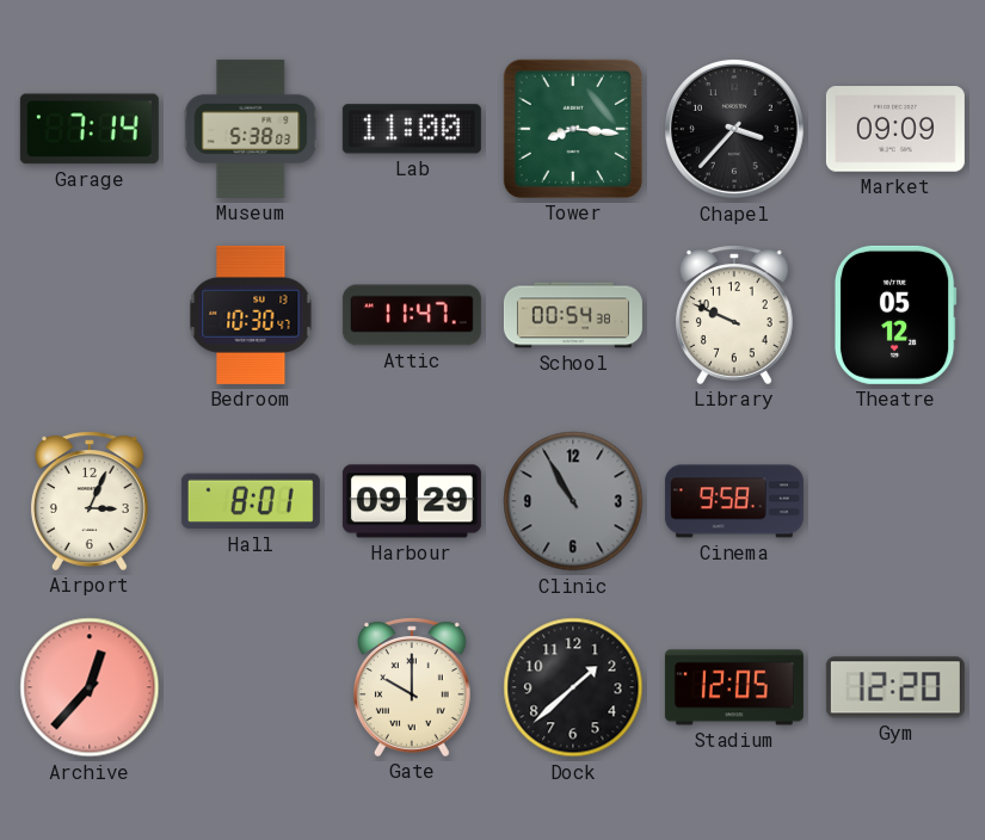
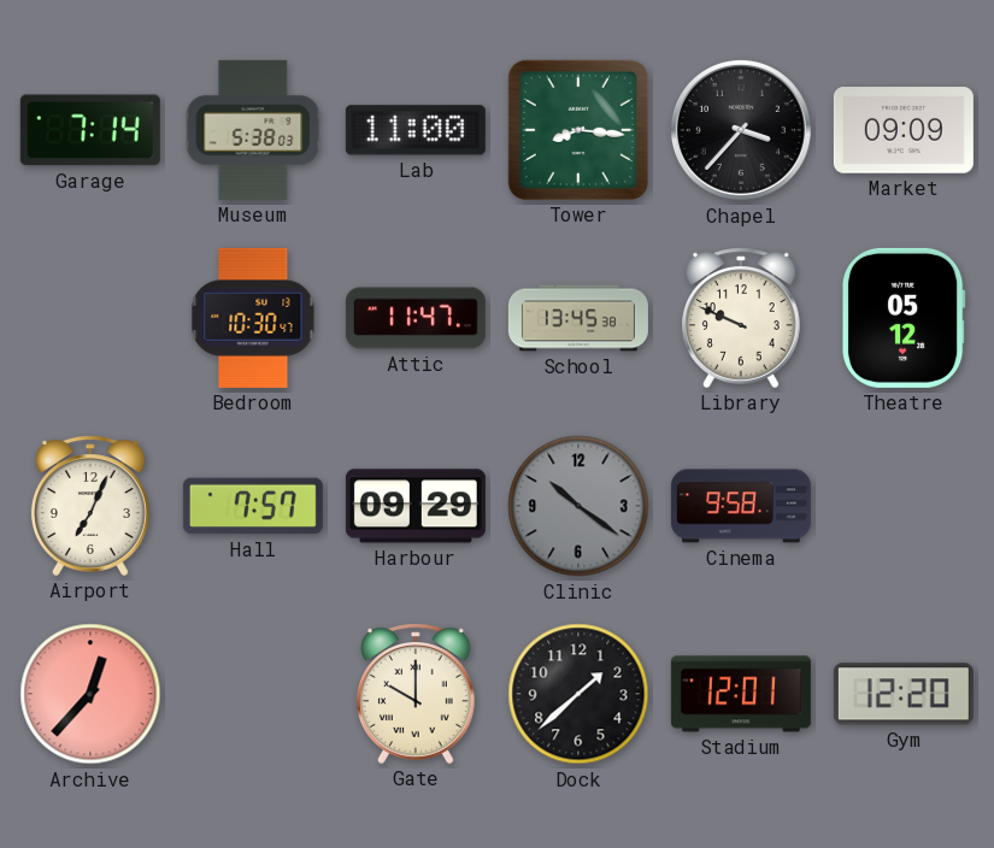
School: 00:54 -> 13:45
Airport: 3:04 -> 7:04
Hall: 8:01 -> 7:57
Clinic: 10:55 -> 10:21
Stadium: 12:05 -> 12:01
